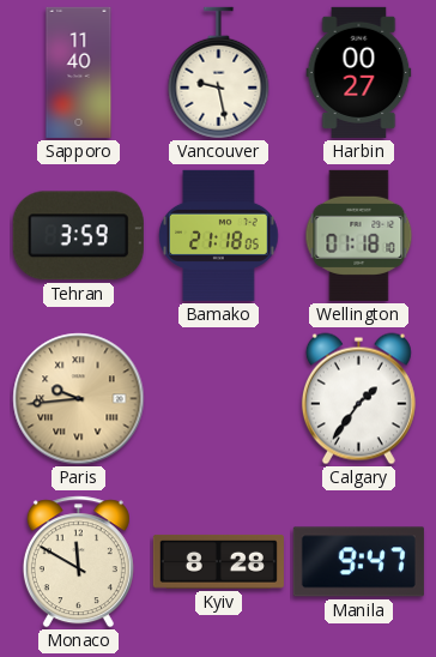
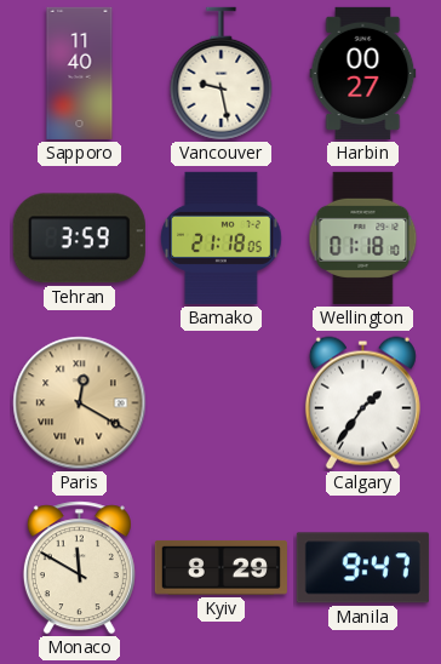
Paris: 9:44 -> 12:20
Kyiv: 8:28 -> 8:29
